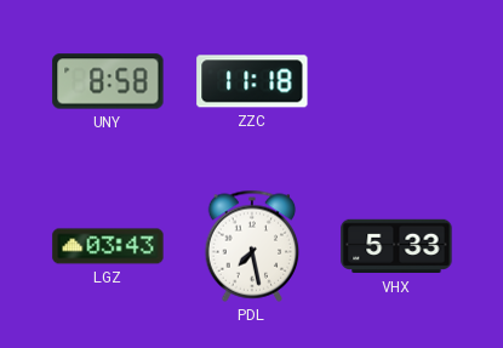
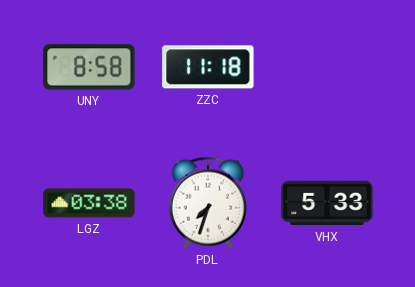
LGZ: 03:43 -> 03:38
PDL: 7:28 -> 7:33
